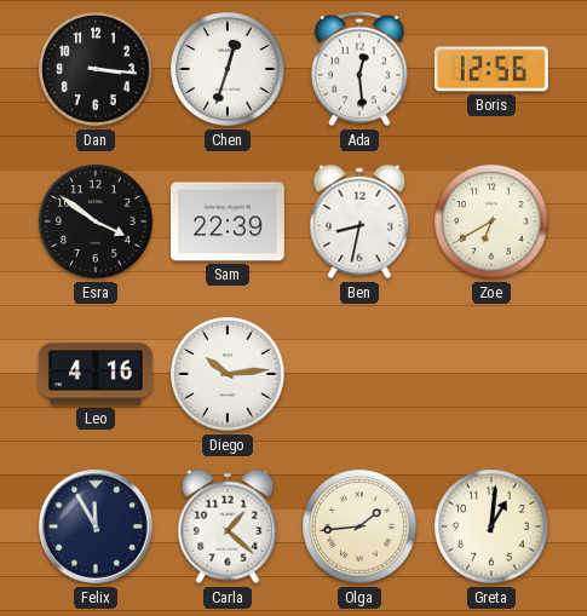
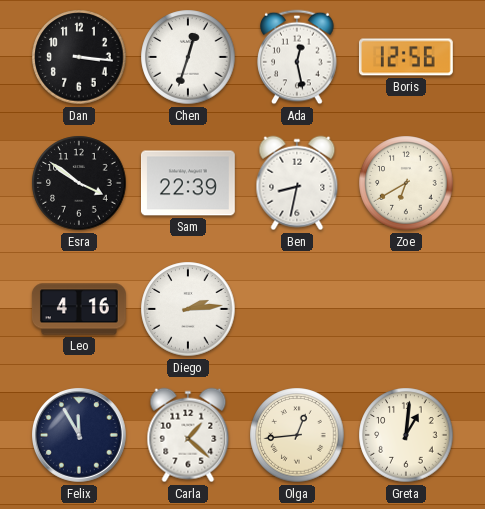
Ada: 12:29 -> 12:28
Diego: 10:14 -> 2:14
Olga: 1:44 -> 12:44
